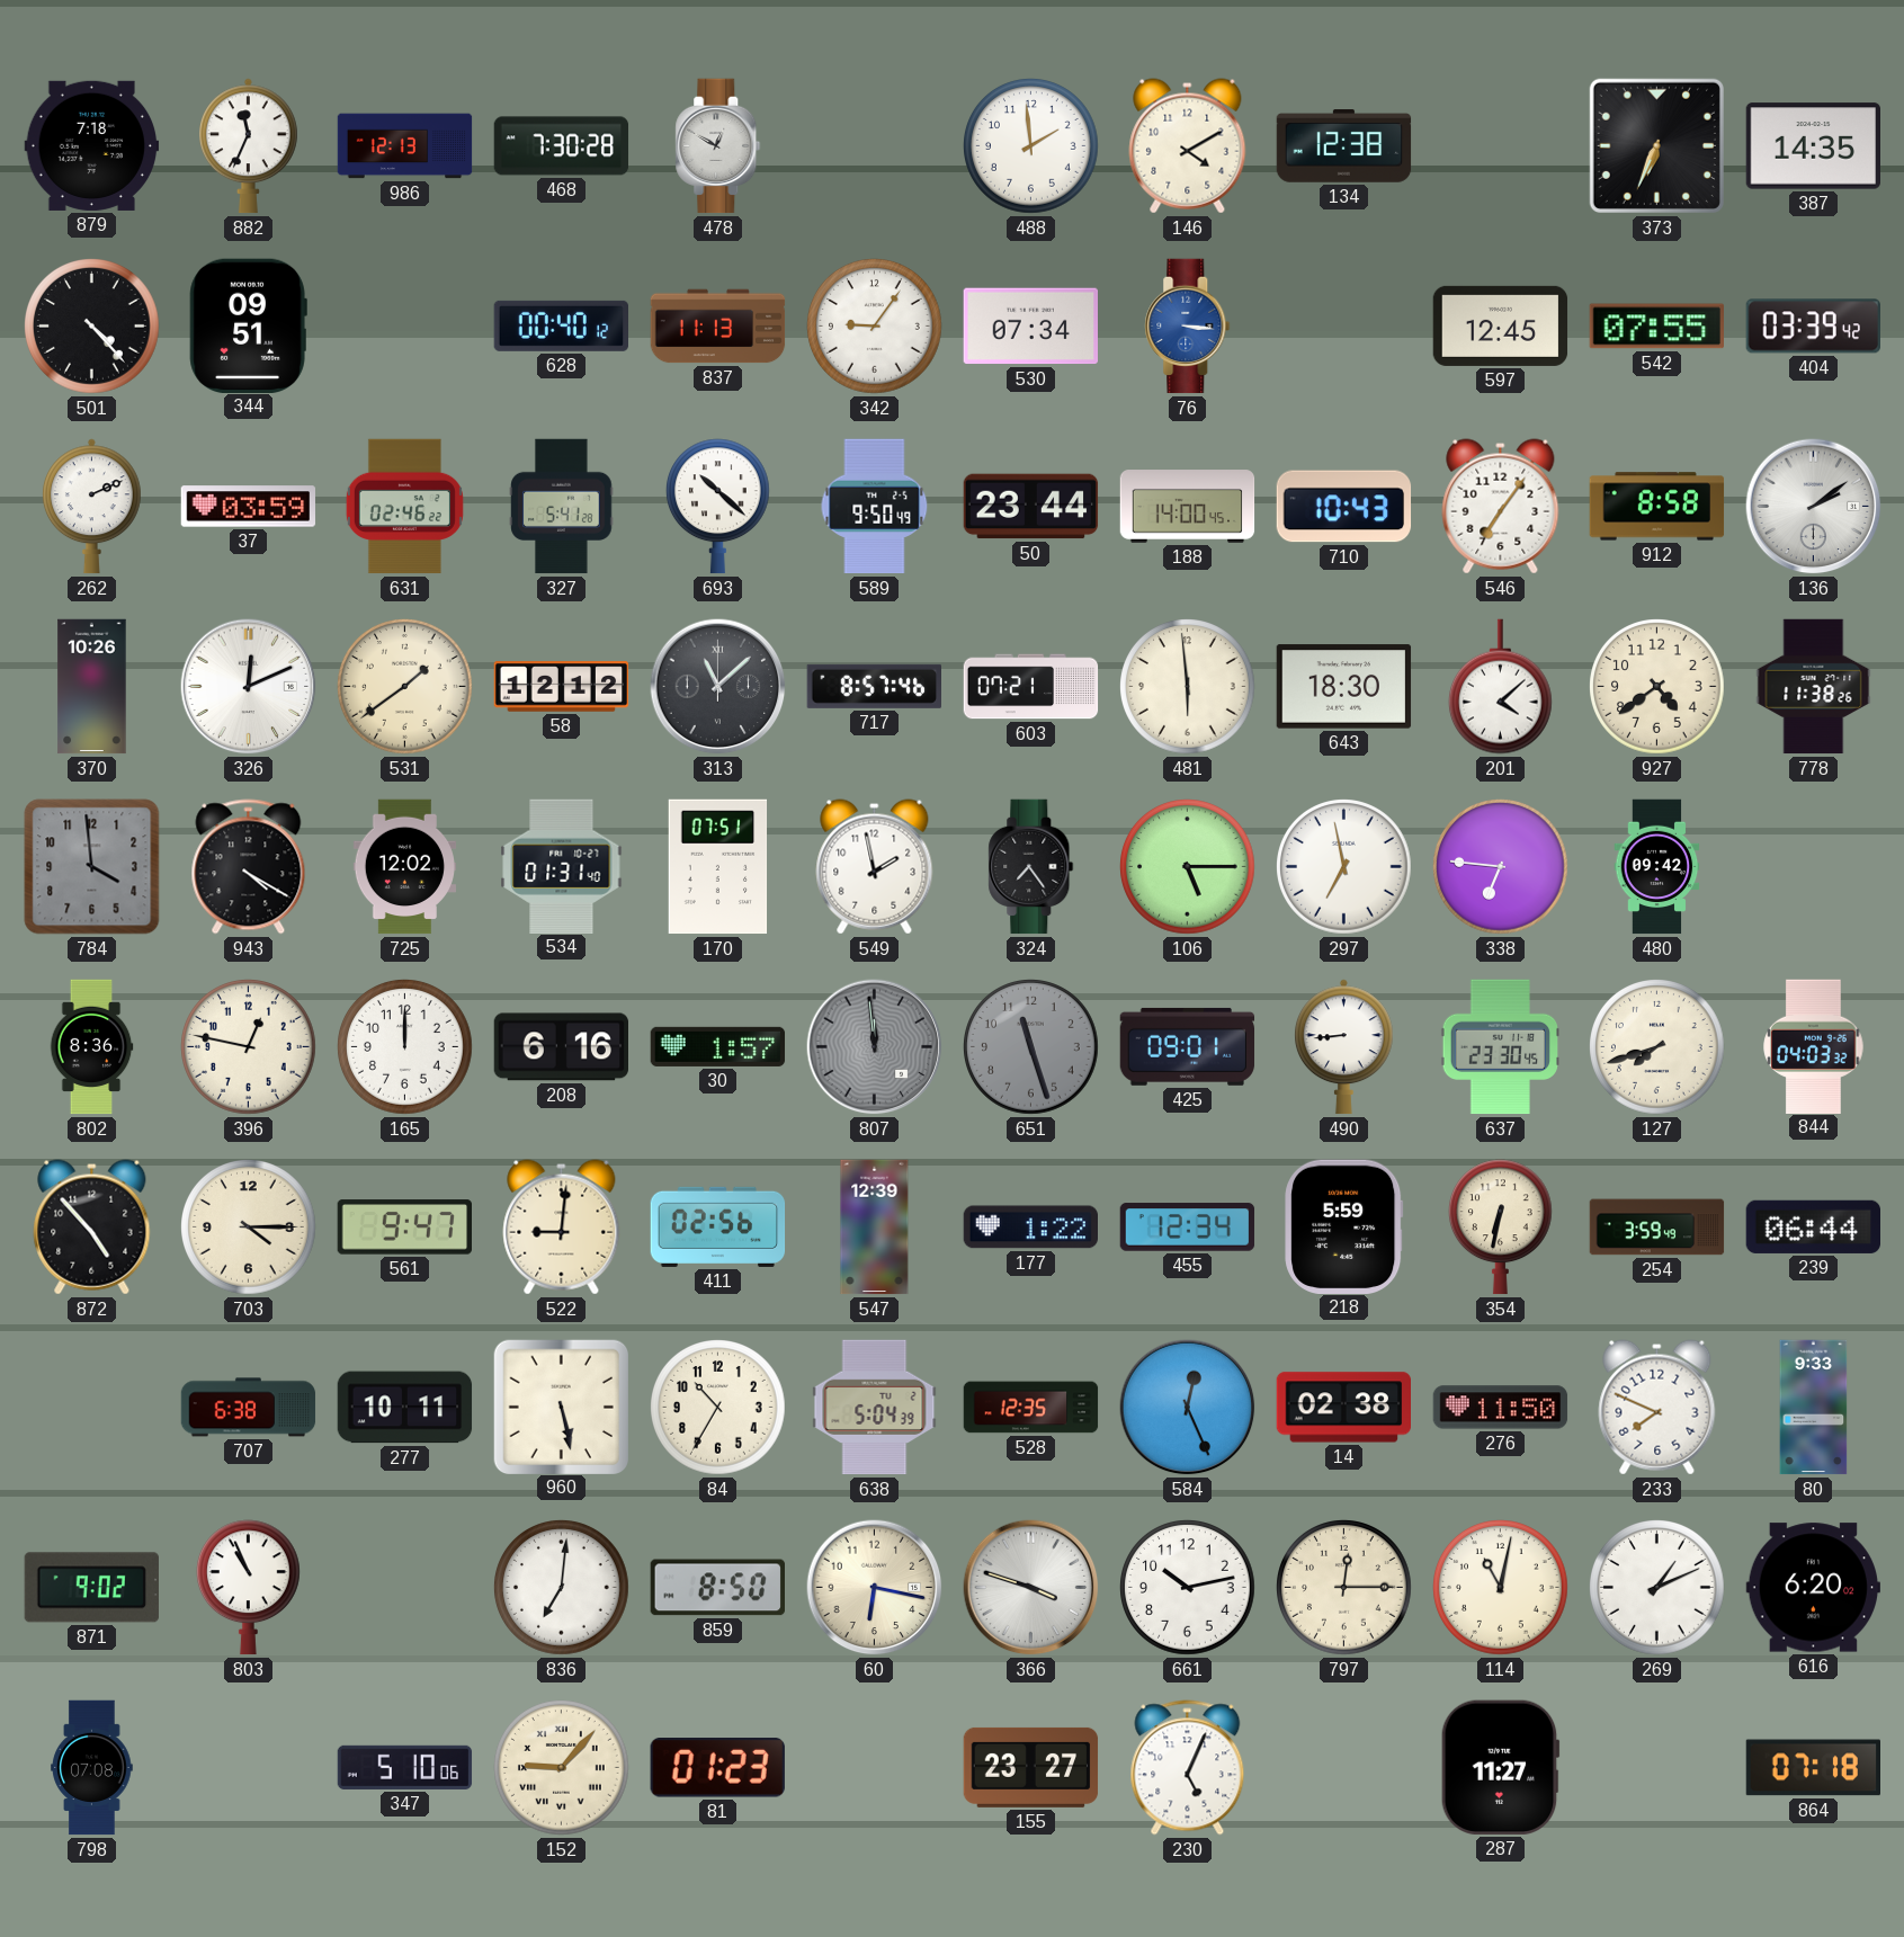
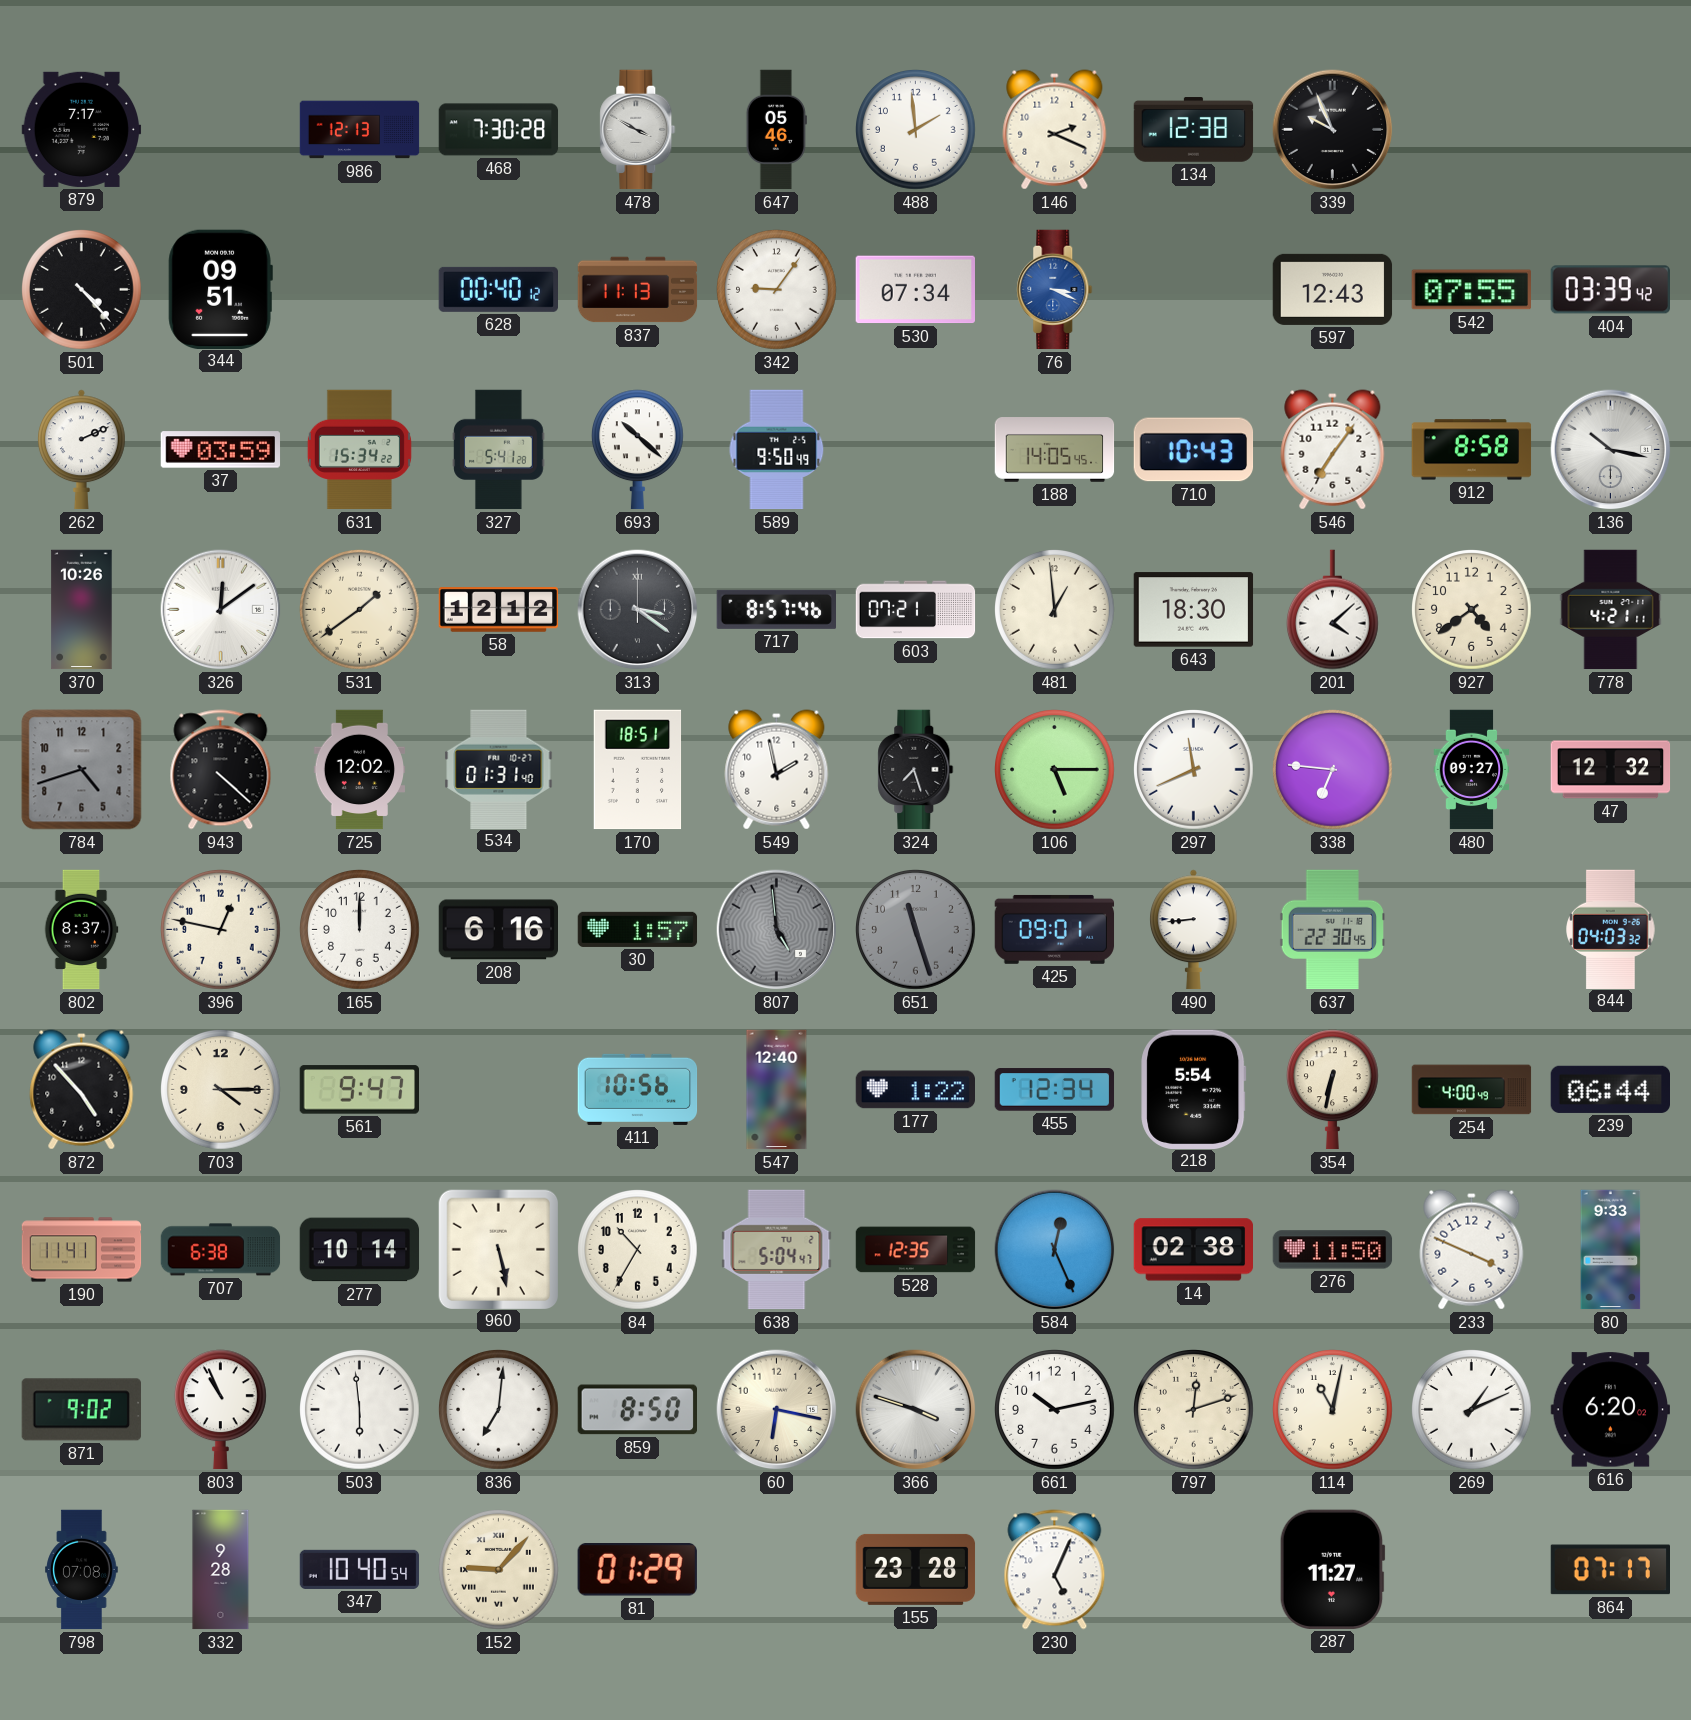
879: 7:18 -> 7:17
882: 11:34 -> none
478: 12:50 -> 3:50
647: none -> 05:46
146: 4:10 -> 2:19
339: none -> 9:56
373: 6:34 -> none
387: 14:35 -> none
76: 3:16 -> 3:19
597: 12:45 -> 12:43
631: 02:46 -> 15:34
50: 23:44 -> none
188: 14:00 -> 14:05
136: 2:09 -> 10:17
326: 12:11 -> 12:09
313: 11:08 -> 3:21
481: 5:59 -> 12:59
778: 11:38 -> 4:21
784: 3:59 -> 4:42
943: 4:20 -> 4:22
170: 07:51 -> 18:51
324: 7:24 -> 7:27
297: 6:58 -> 11:41
480: 09:42 -> 09:27
47: none -> 12:32
802: 8:36 -> 8:37
807: 11:59 -> 4:59
637: 23:30 -> 22:30
127: 7:42 -> none
522: 9:01 -> none
411: 02:56 -> 10:56
547: 12:39 -> 12:40
218: 5:59 -> 5:54
254: 3:59 -> 4:00
190: none -> 11:41
277: 10:11 -> 10:14
638: 5:04:39 -> 5:04:47
233: 7:49 -> 3:49
503: none -> 5:59
797: 12:15 -> 12:12
332: none -> 9:28
347: 5:10 -> 10:40
81: 01:23 -> 01:29
155: 23:27 -> 23:28
864: 07:18 -> 07:17
